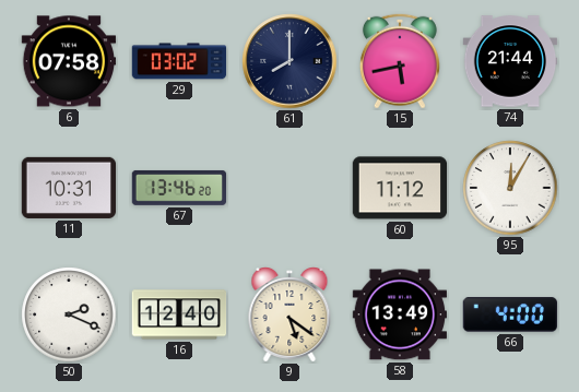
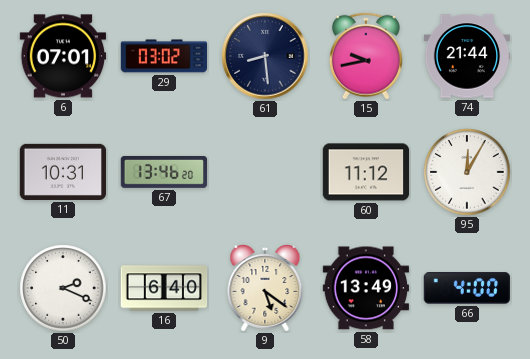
6: 07:58 -> 07:01
61: 8:00 -> 8:29
15: 5:43 -> 9:43
16: 12:40 -> 6:40
